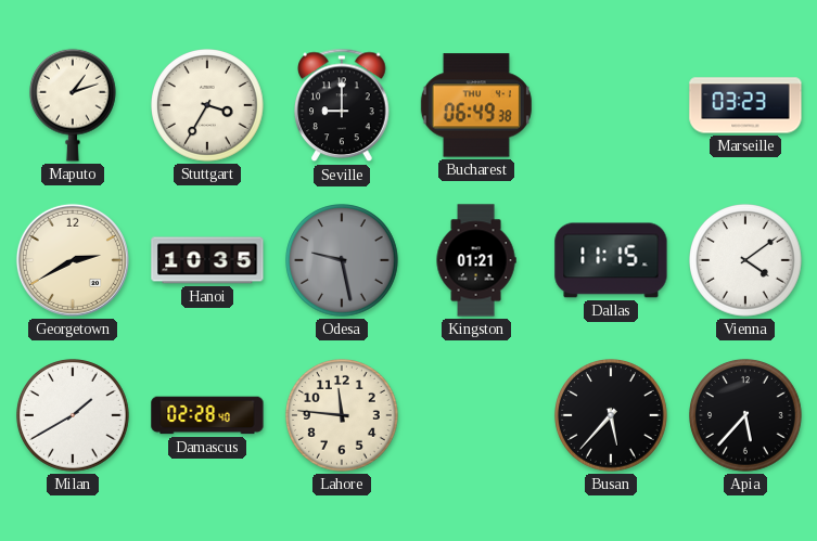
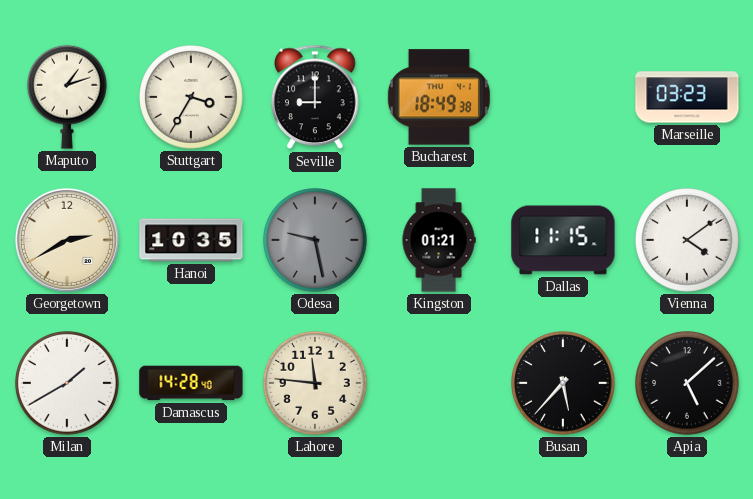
Bucharest: 06:49 -> 18:49
Damascus: 02:28 -> 14:28
Apia: 5:37 -> 5:08
